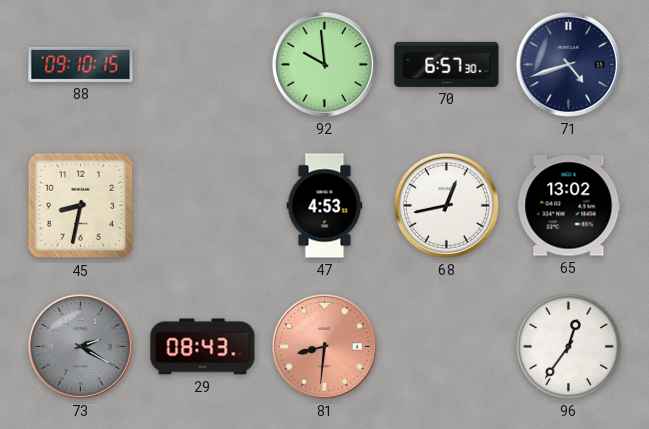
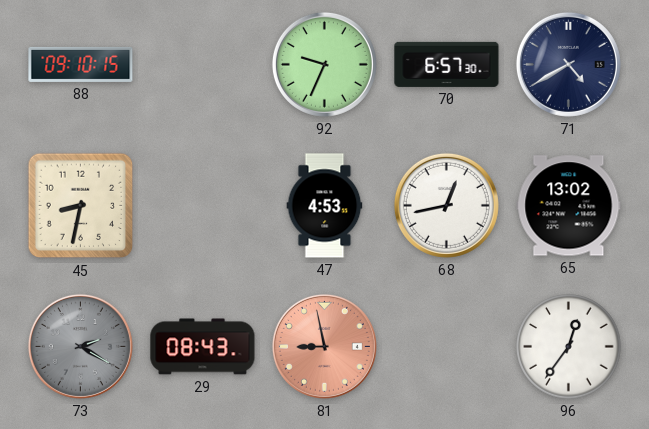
92: 9:59 -> 9:34
71: 4:42 -> 4:40
81: 8:31 -> 8:58
